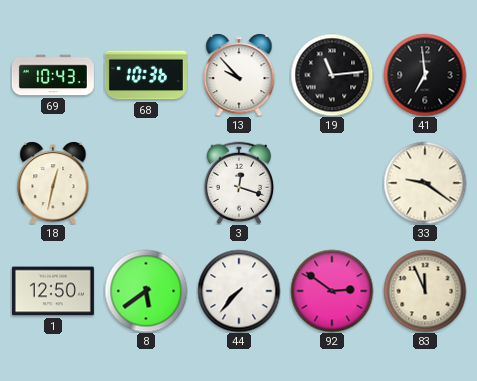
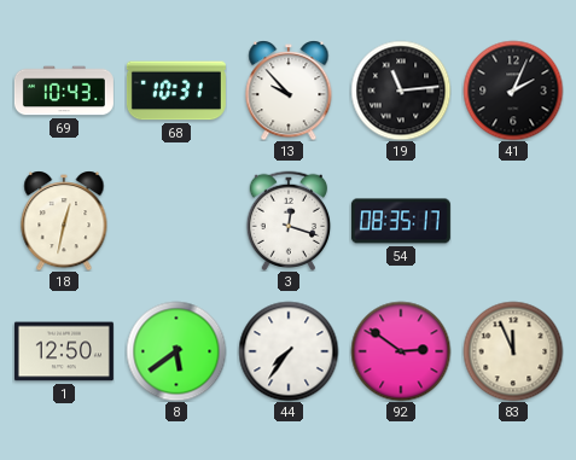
68: 10:36 -> 10:31
41: 6:59 -> 2:04
54: none -> 08:35
33: 9:21 -> none
44: 7:37 -> 7:36
